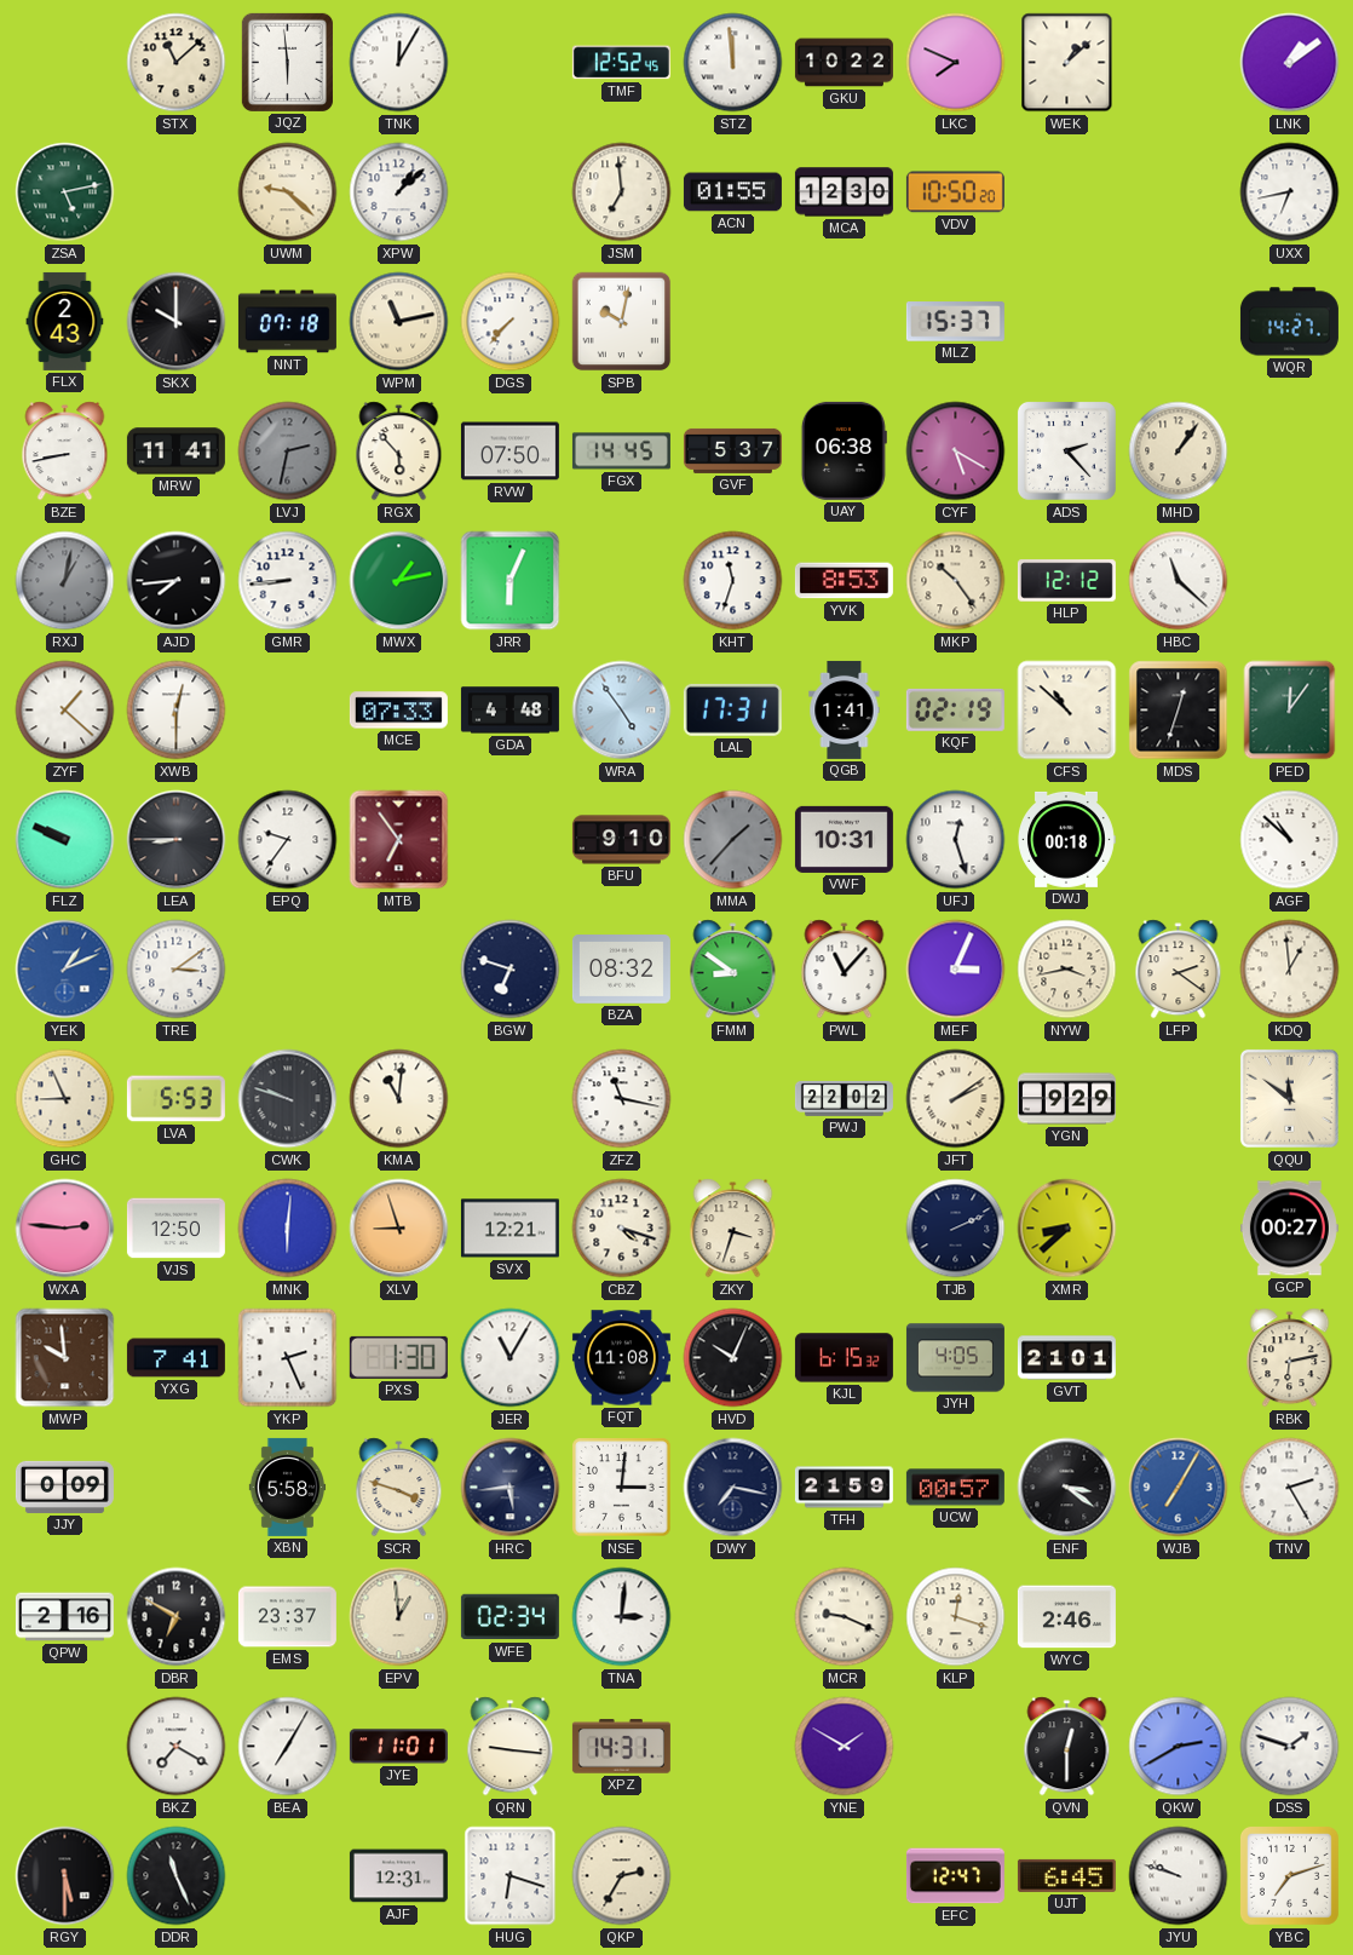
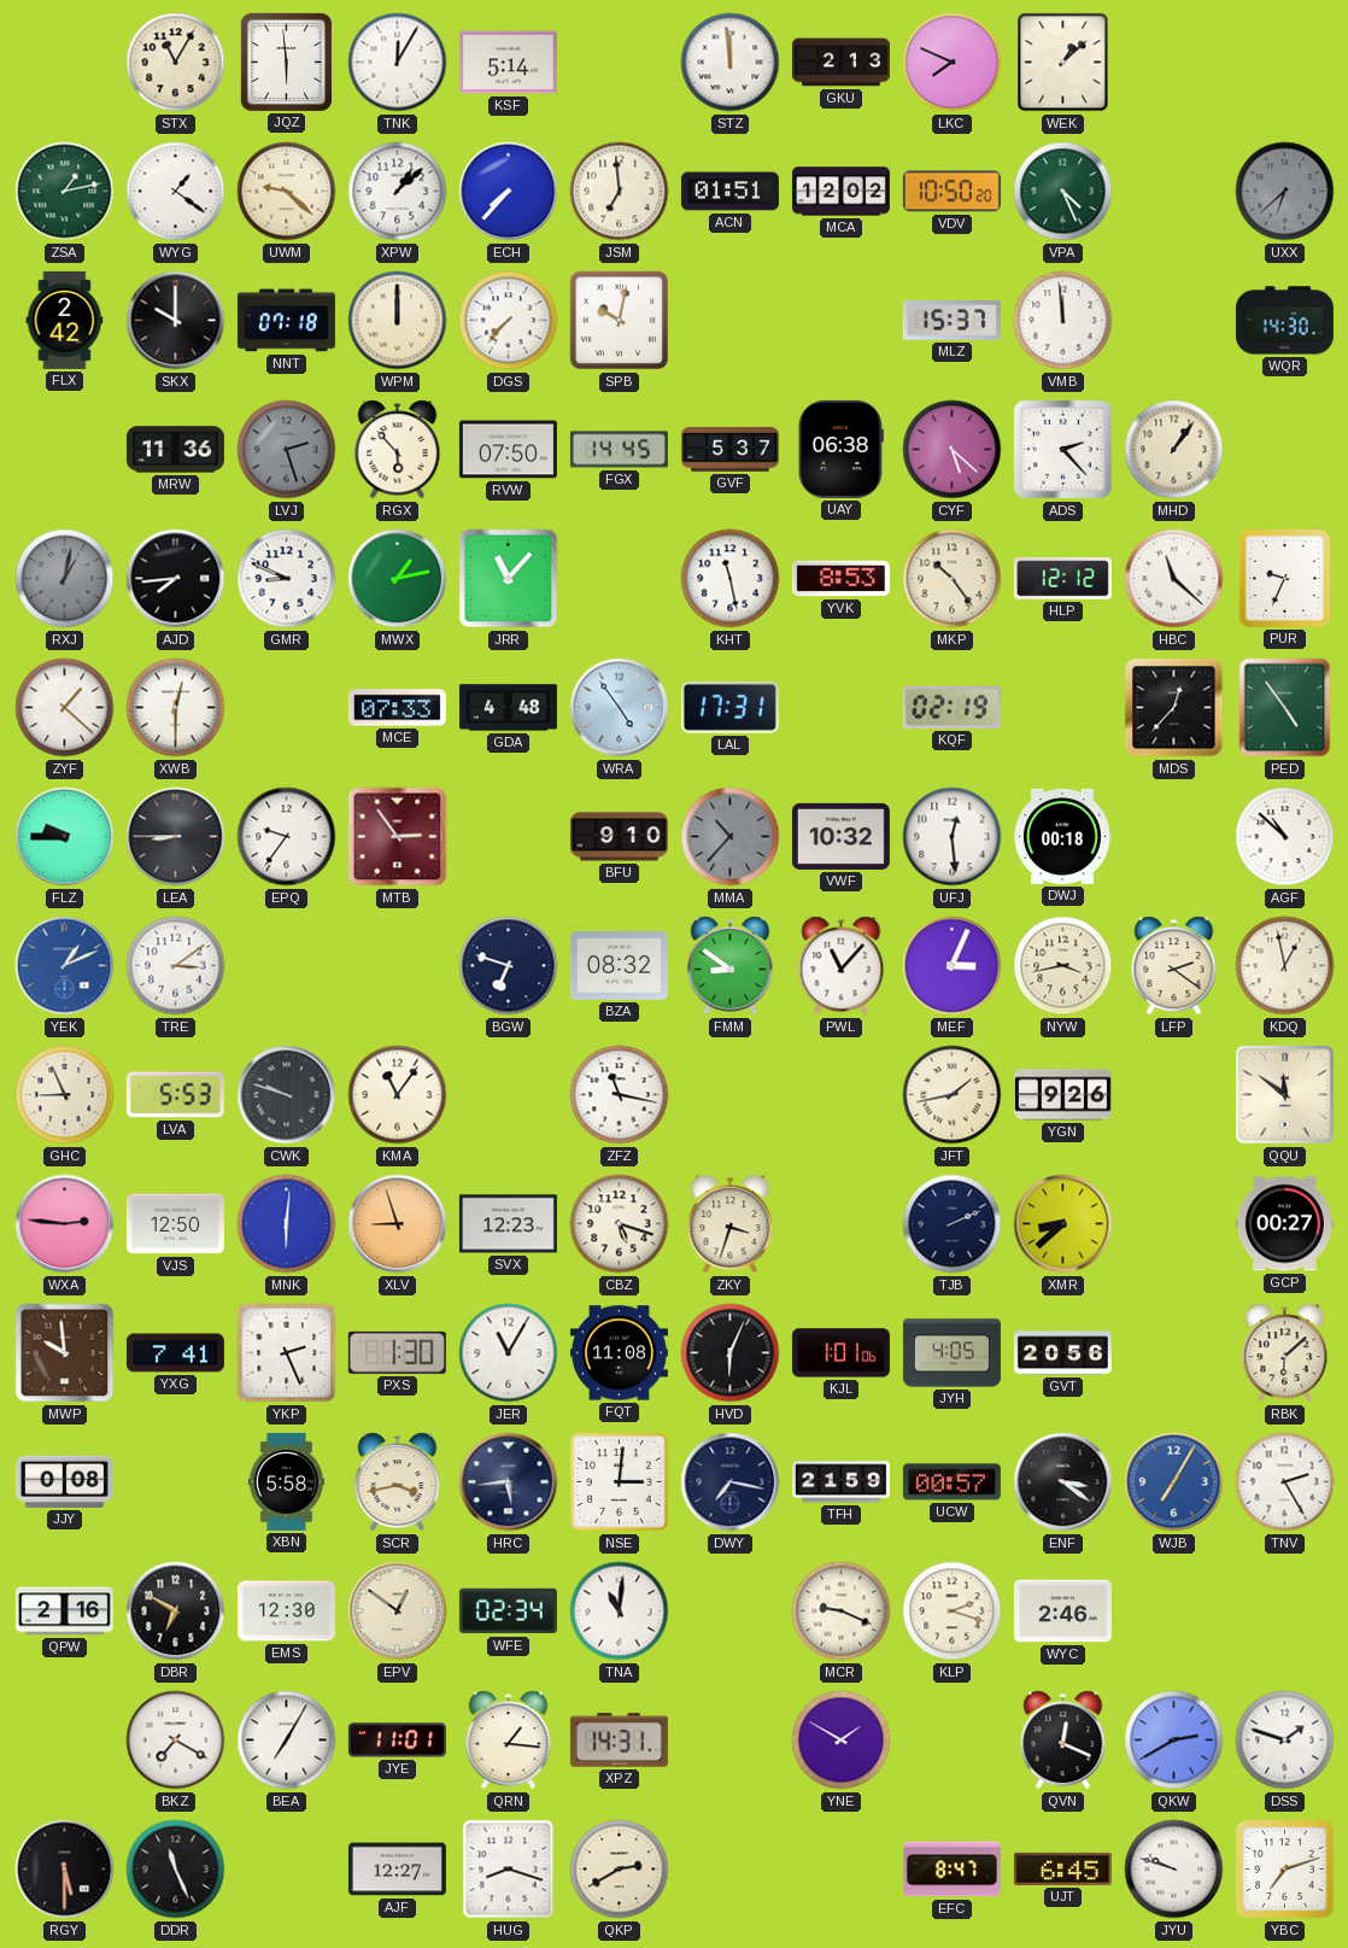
STX: 11:08 -> 11:05
KSF: none -> 5:14
TMF: 12:52 -> none
GKU: 10:22 -> 2:13
LNK: 1:09 -> none
ZSA: 5:13 -> 1:13
WYG: none -> 1:21
ECH: none -> 7:37
ACN: 01:55 -> 01:51
MCA: 12:30 -> 12:02
VPA: none -> 4:26
UXX: 6:43 -> 6:38
UXX dial: white -> grey
FLX: 2:43 -> 2:42
WPM: 11:13 -> 12:00
VMB: none -> 11:59
WQR: 14:27 -> 14:30
BZE: 8:43 -> none
MRW: 11:41 -> 11:36
LVJ: 2:32 -> 2:27
CYF: 5:20 -> 5:22
GMR: 8:44 -> 8:49
JRR: 6:04 -> 11:07
KHT: 11:33 -> 11:28
PUR: none -> 9:34
QGB: 1:41 -> none
CFS: 10:52 -> none
MDS: 12:33 -> 12:37
PED: 12:06 -> 4:54
FLZ: 9:49 -> 9:45
MTB: 6:54 -> 2:54
MMA: 1:37 -> 10:37
VWF: 10:31 -> 10:32
UFJ: 12:27 -> 12:29
KDQ: 12:59 -> 12:58
KMA: 11:01 -> 11:06
PWJ: 22:02 -> none
JFT: 2:09 -> 1:43
YGN: 9:29 -> 9:26
SVX: 12:21 -> 12:23
CBZ: 4:18 -> 5:18
HVD: 10:04 -> 6:04
KJL: 6:15 -> 1:01
GVT: 21:01 -> 20:56
RBK: 6:13 -> 6:08
JJY: 0:09 -> 0:08
SCR: 3:48 -> 3:43
EMS: 23:37 -> 12:30
EPV: 12:59 -> 12:51
TNA: 3:01 -> 11:01
KLP: 12:18 -> 2:18
QRN: 9:16 -> 1:16
QVN: 12:30 -> 12:19
AJF: 12:31 -> 12:27
HUG: 6:18 -> 8:18
QKP: 2:35 -> 2:40
EFC: 12:47 -> 8:47
